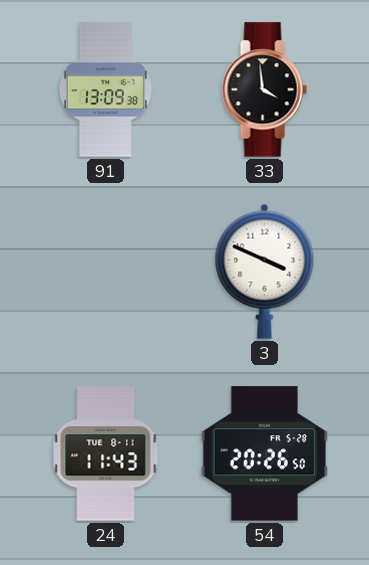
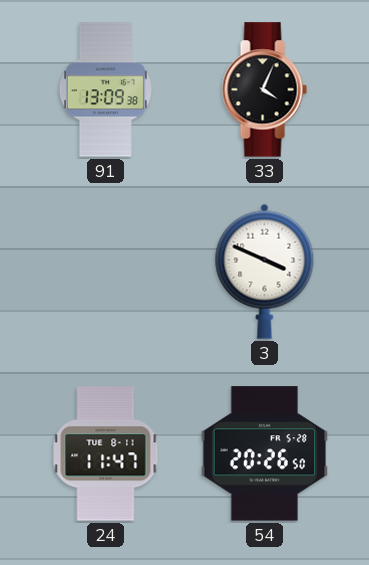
33: 3:59 -> 4:04
24: 11:43 -> 11:47
